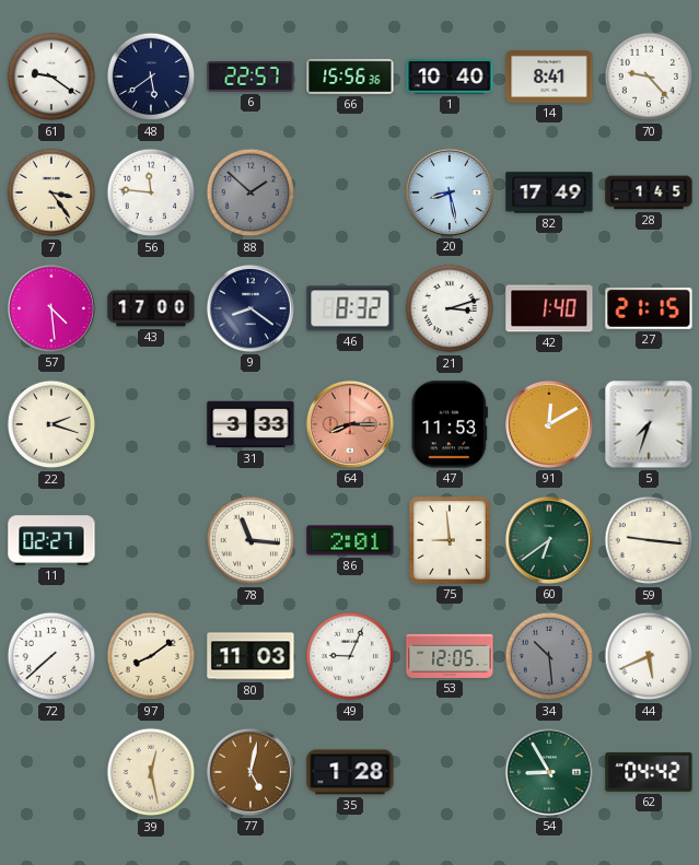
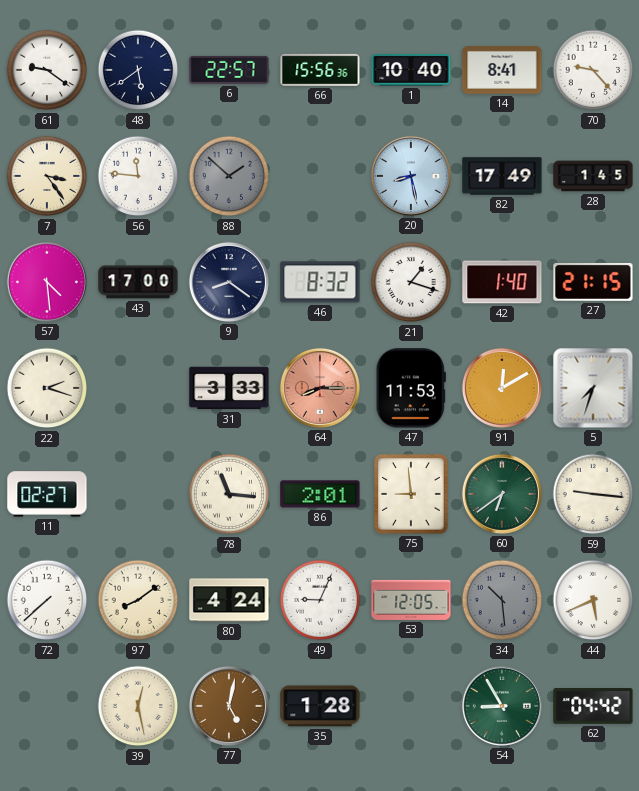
21: 3:12 -> 1:18
80: 11:03 -> 4:24
